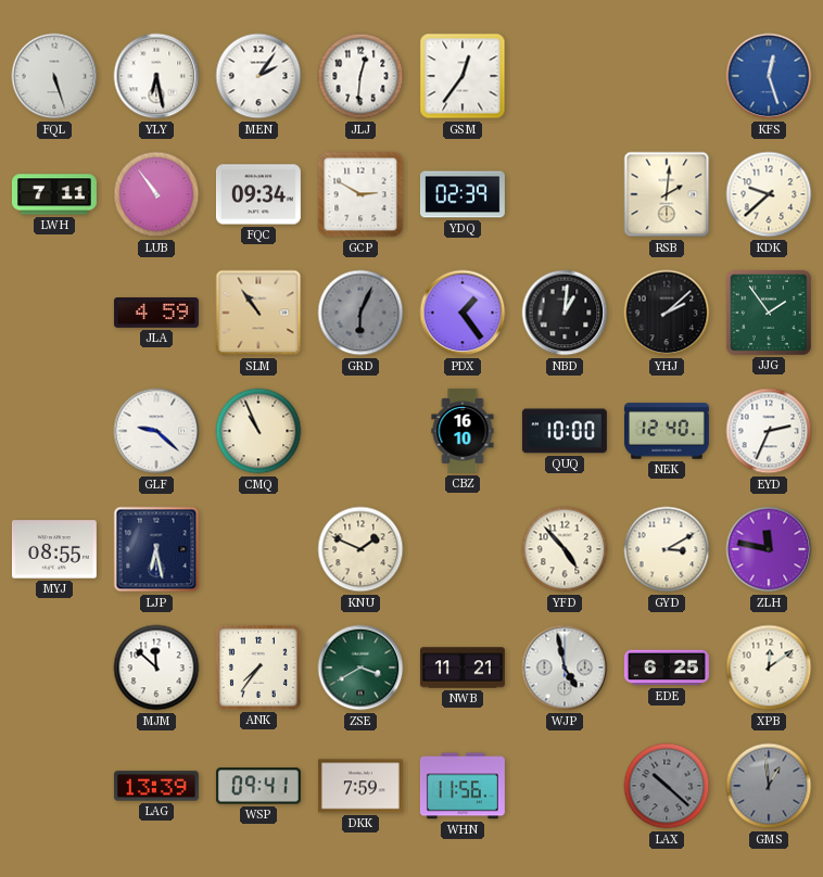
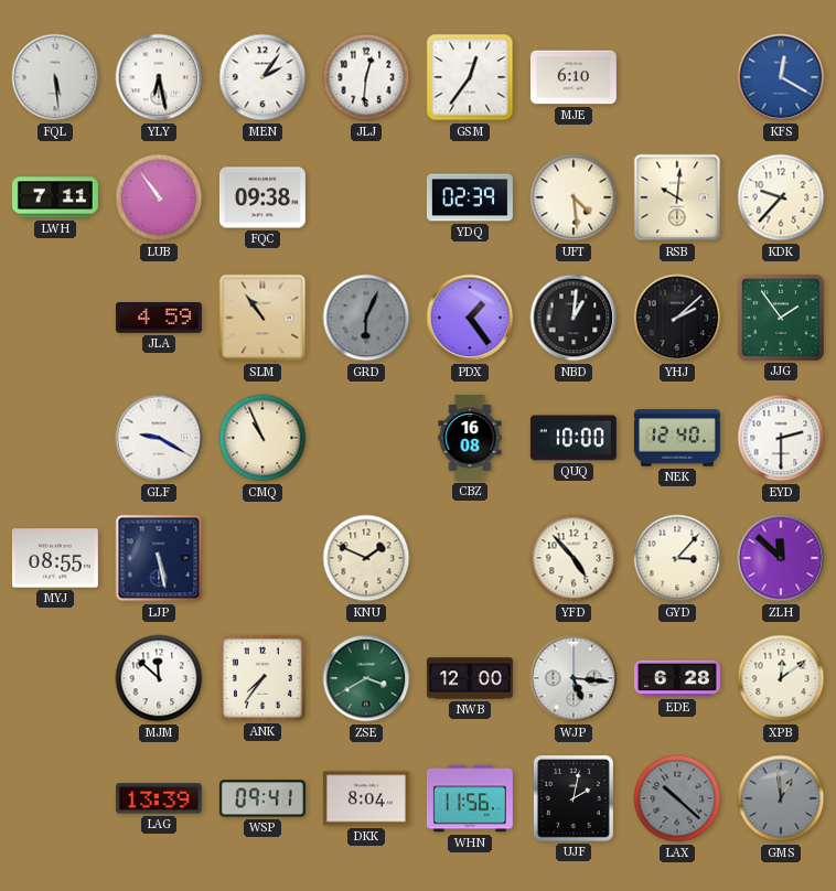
FQL: 5:27 -> 5:29
MJE: none -> 6:10
KFS: 12:27 -> 12:20
FQC: 09:34 -> 09:38
GCP: 2:50 -> none
UFT: none -> 4:29
RSB: 2:01 -> 10:01
KDK: 9:38 -> 9:37
GLF: 9:22 -> 9:20
CBZ: 16:10 -> 16:08
EYD: 2:34 -> 2:30
LJP: 6:28 -> 5:28
GYD: 3:10 -> 3:07
ZLH: 11:47 -> 11:52
NWB: 11:21 -> 12:00
WJP: 4:58 -> 5:16
EDE: 6:25 -> 6:28
DKK: 7:59 -> 8:04
UJF: none -> 2:02
